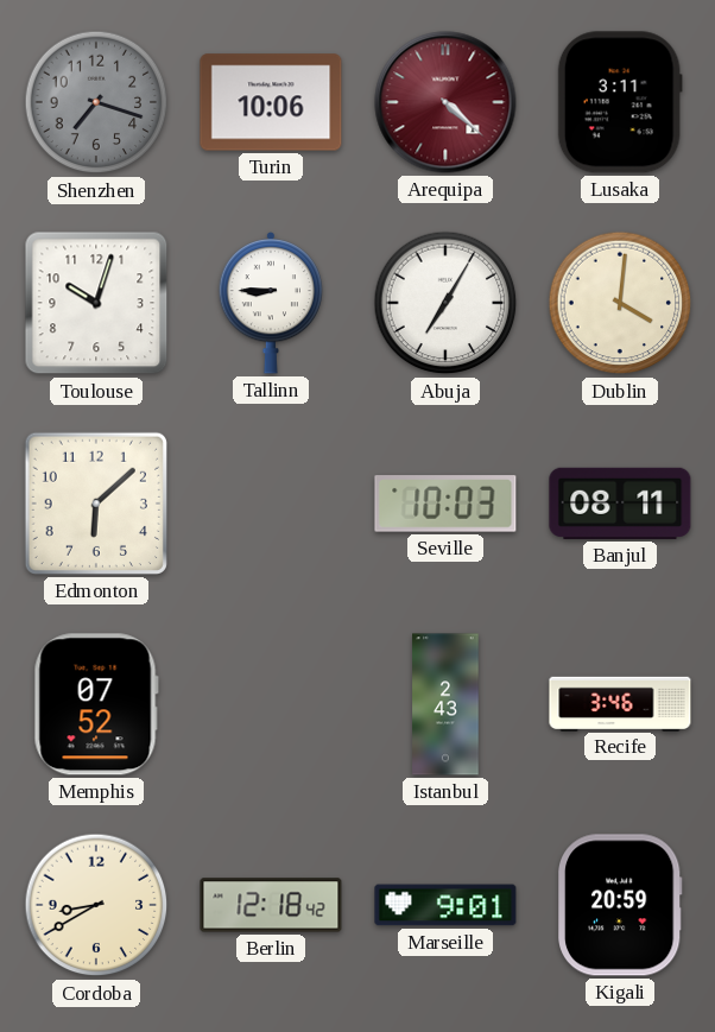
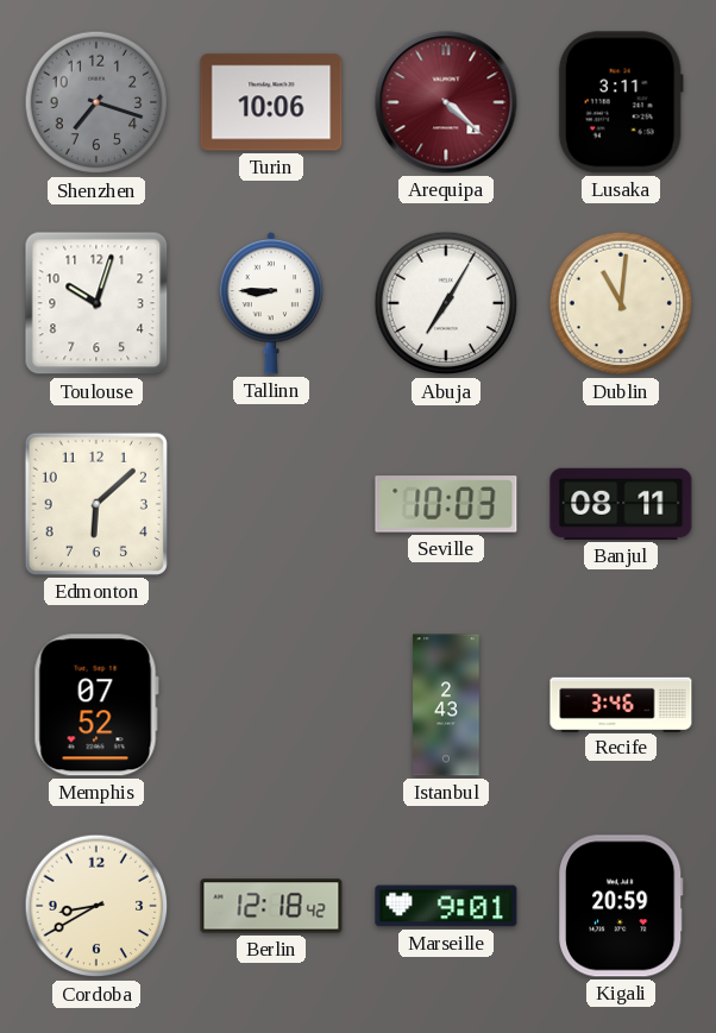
Dublin: 4:01 -> 11:01
